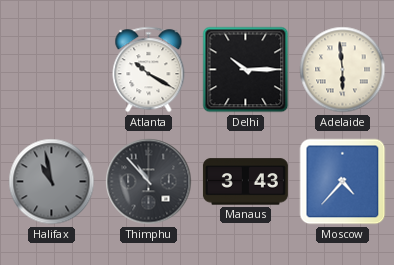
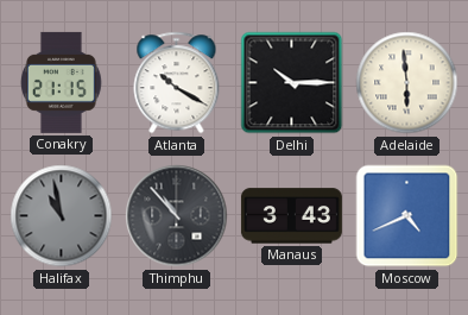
Conakry: none -> 21:15
Moscow: 4:37 -> 4:41
